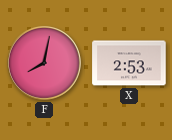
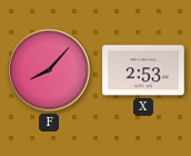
F: 8:02 -> 8:07
